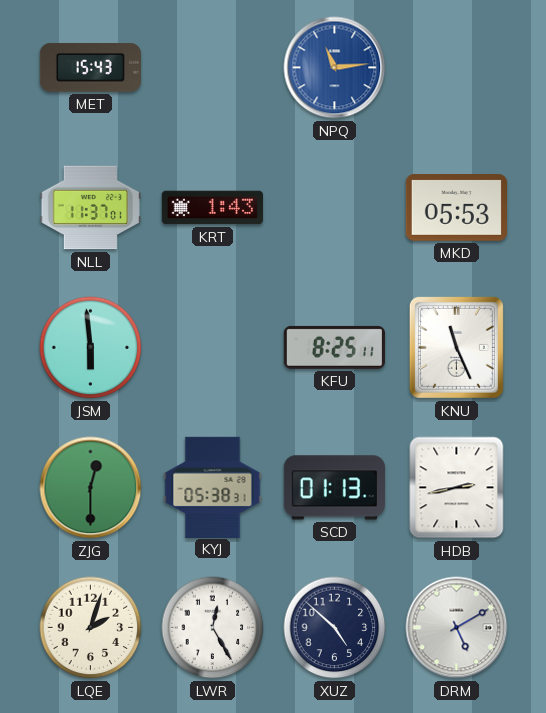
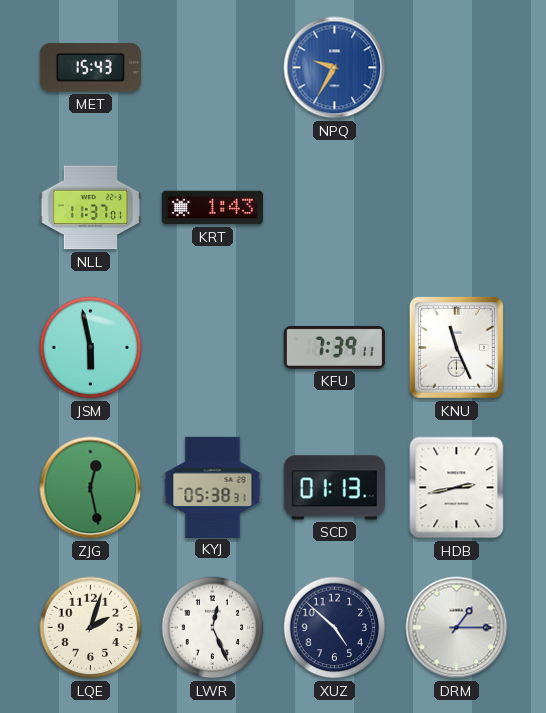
NPQ: 11:14 -> 9:35
MKD: 05:53 -> none
JSM: 5:59 -> 5:58
KFU: 8:25 -> 7:39
ZJG: 12:30 -> 12:28
LWR: 12:25 -> 12:26
DRM: 5:10 -> 1:15
